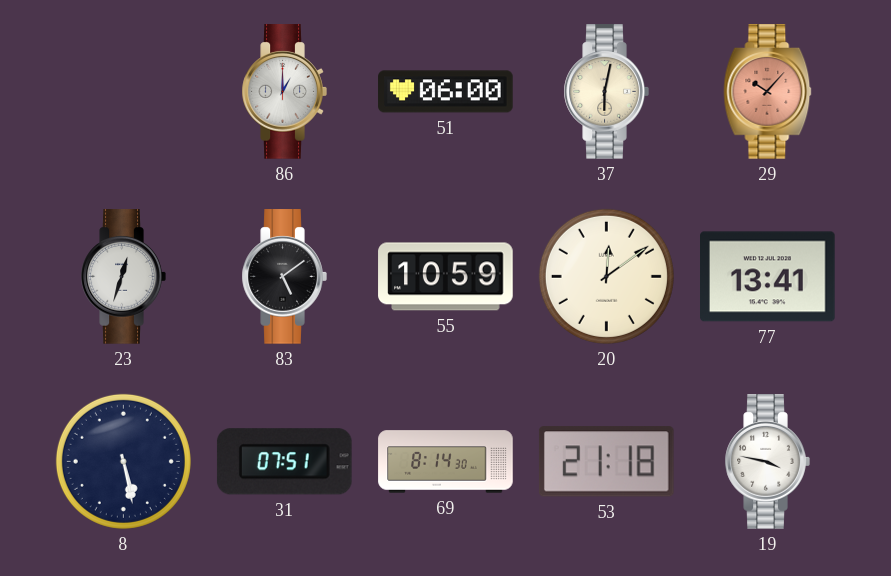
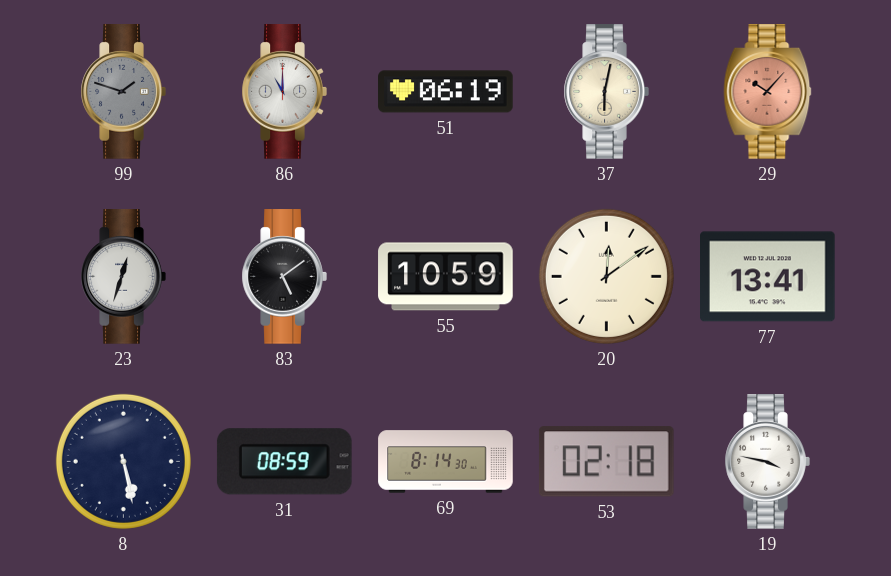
99: none -> 1:48
86: 1:00 -> 11:00
51: 06:00 -> 06:19
31: 07:51 -> 08:59
53: 21:18 -> 02:18
